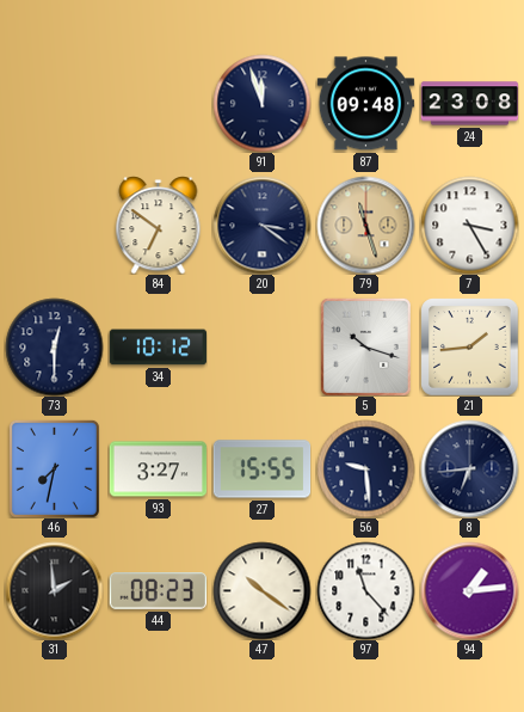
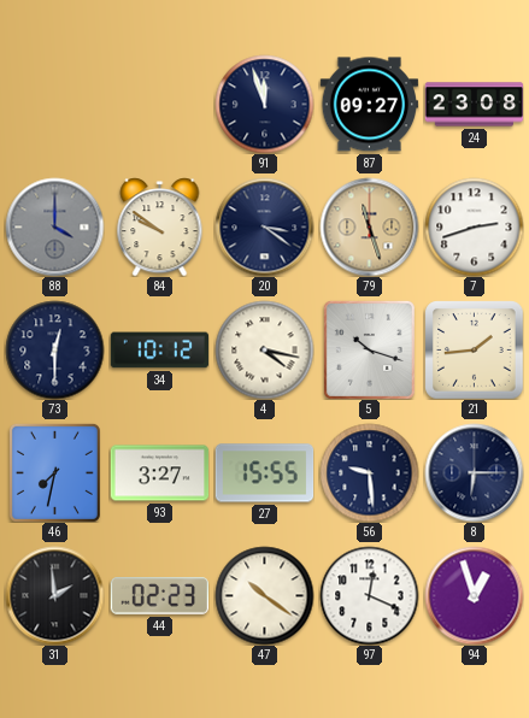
87: 09:48 -> 09:27
88: none -> 4:00
84: 6:51 -> 9:51
7: 3:25 -> 2:42
4: none -> 4:17
8: 6:44 -> 6:15
44: 08:23 -> 02:23
97: 11:23 -> 12:19
94: 1:14 -> 12:57
